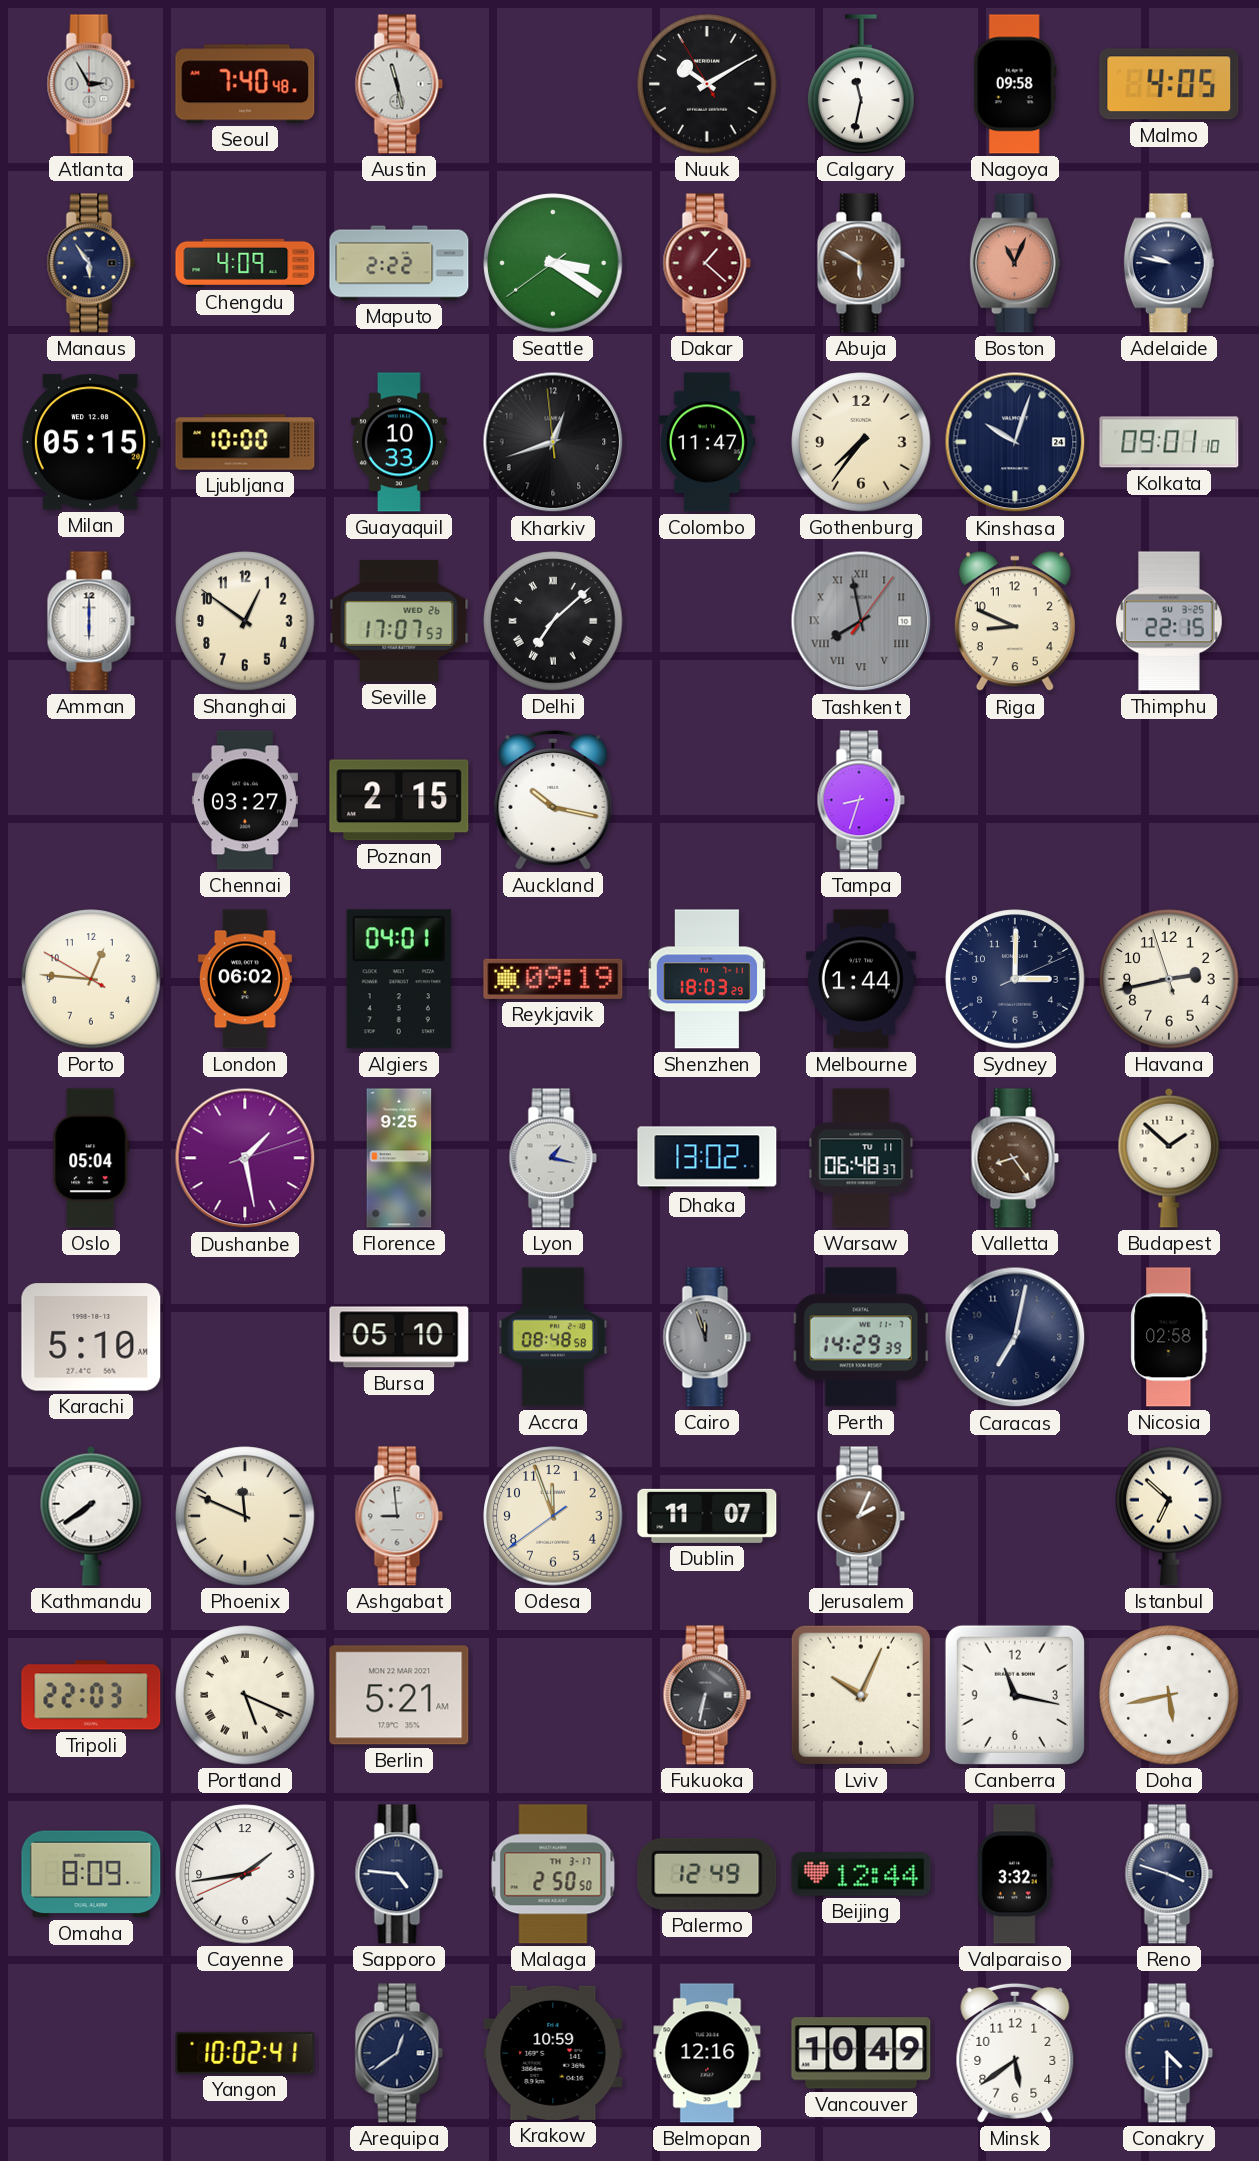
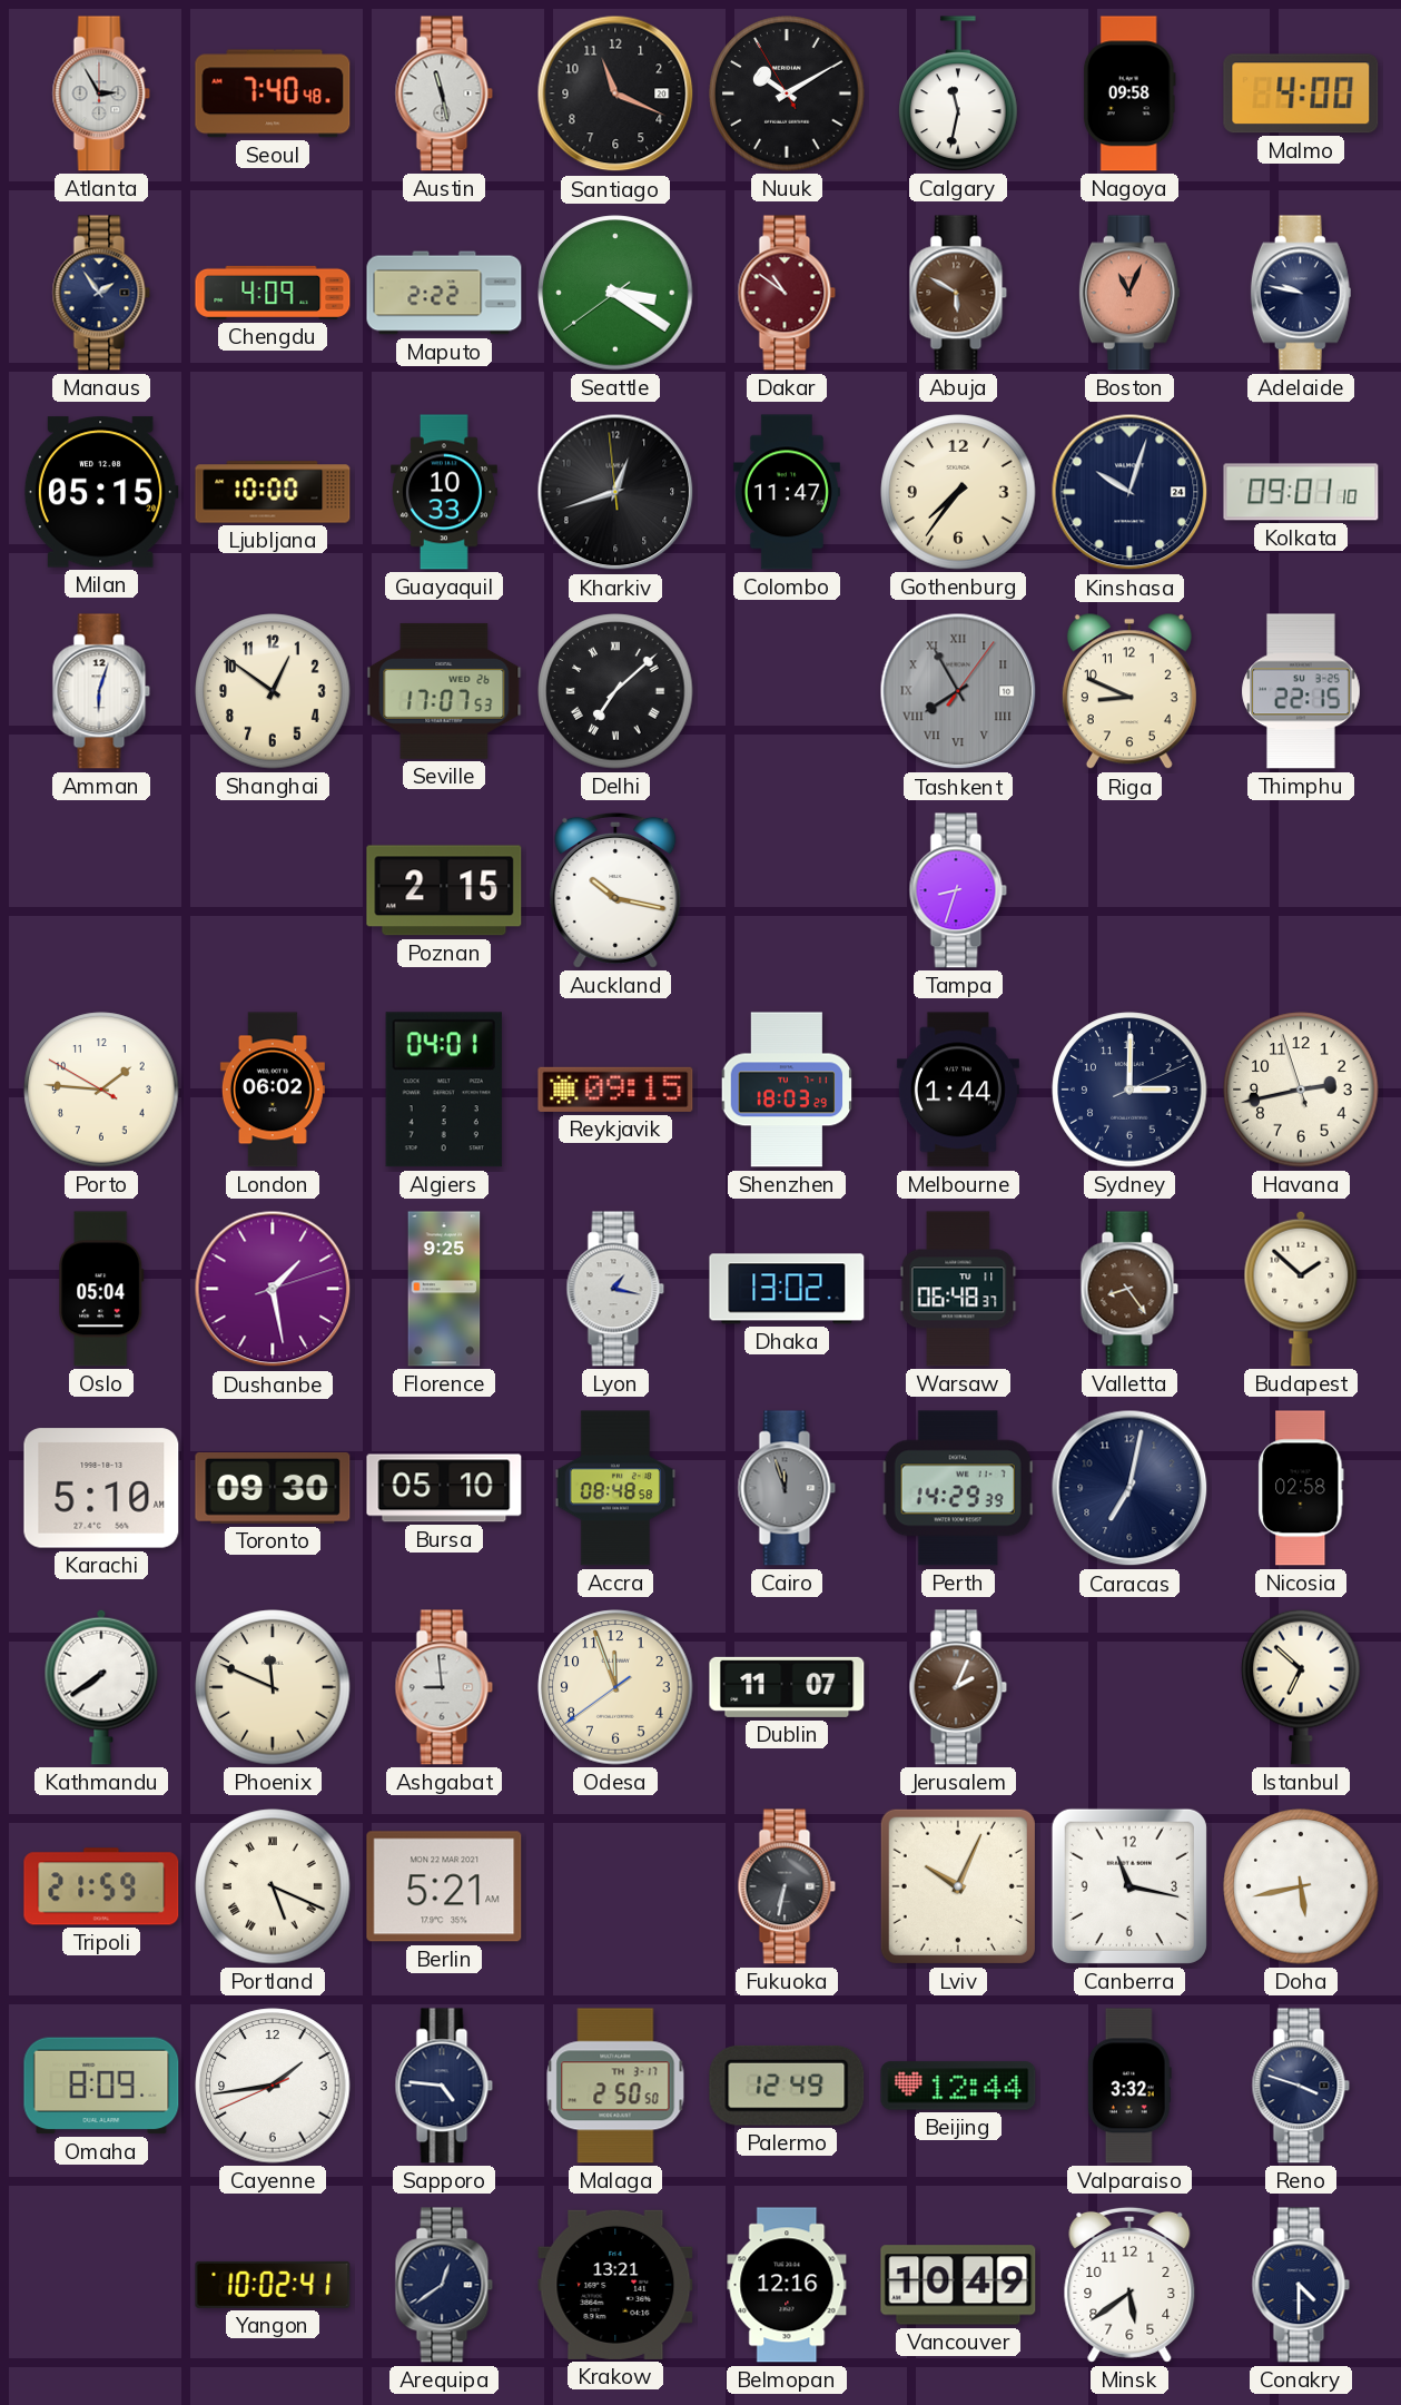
Santiago: none -> 11:19
Malmo: 4:05 -> 4:00
Manaus: 5:54 -> 1:54
Dakar: 1:22 -> 10:51
Amman: 6:00 -> 6:03
Tashkent: 7:58 -> 7:55
Chennai: 03:27 -> none
Porto: 12:45 -> 1:45
Reykjavik: 09:19 -> 09:15
Toronto: none -> 09:30
Tripoli: 22:03 -> 21:59
Krakow: 10:59 -> 13:21
